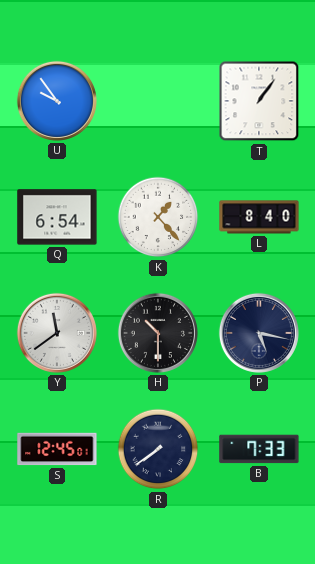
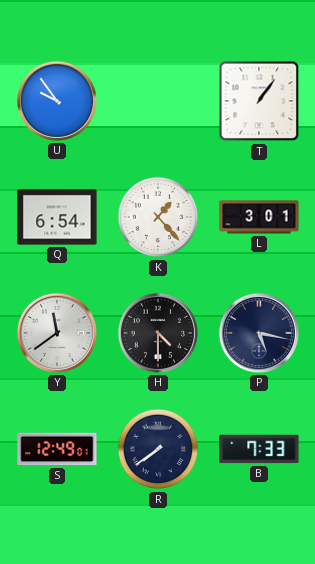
L: 8:40 -> 3:01
H: 10:30 -> 4:30
S: 12:45 -> 12:49
